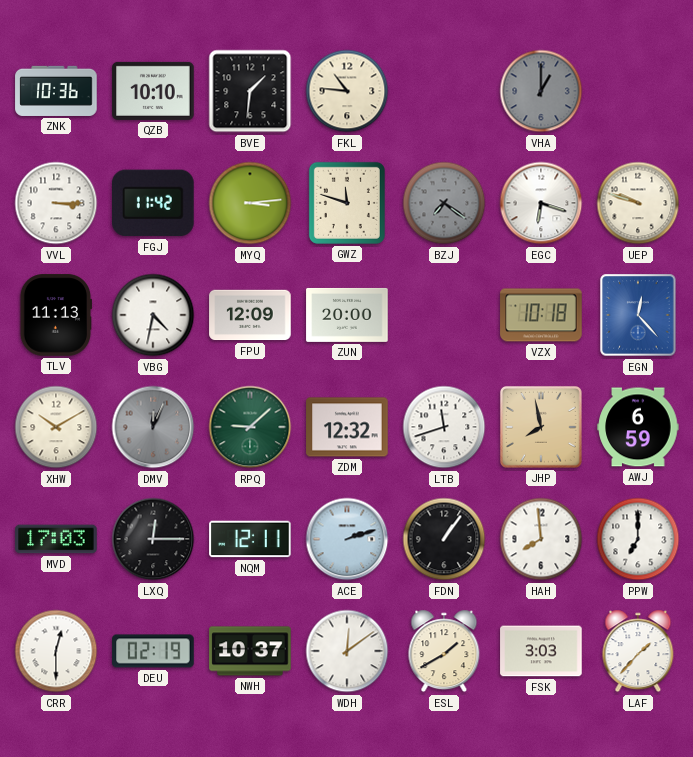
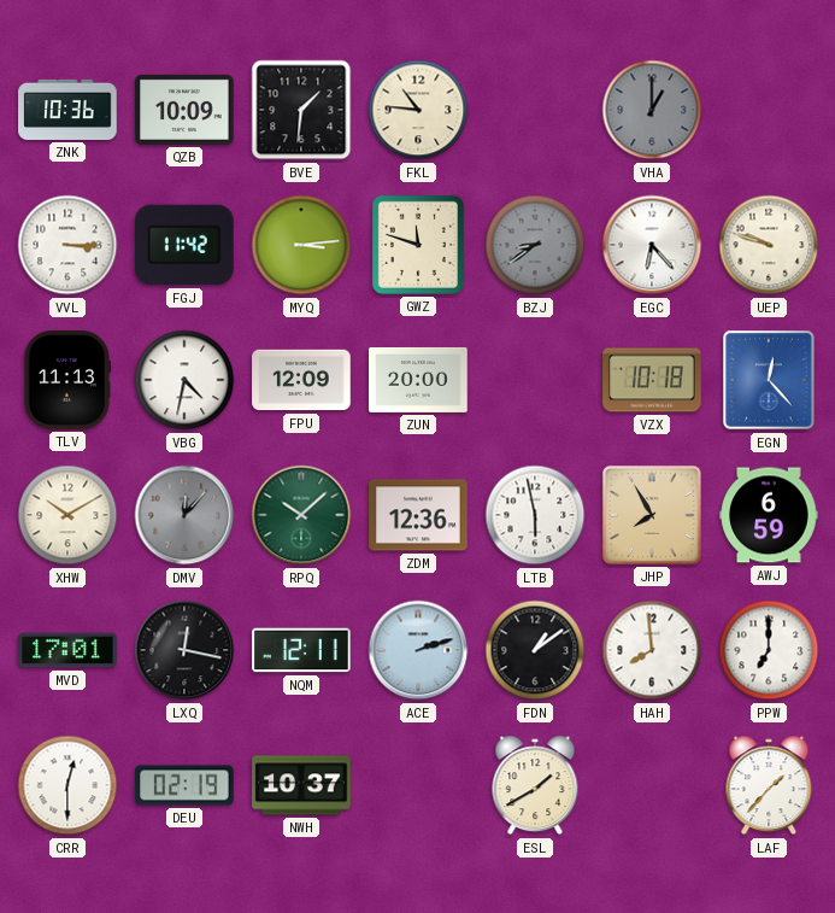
QZB: 10:10 -> 10:09
BZJ: 7:21 -> 8:39
EGC: 6:18 -> 6:23
DMV: 12:04 -> 12:07
RPQ: 9:08 -> 10:08
ZDM: 12:32 -> 12:36
LTB: 11:42 -> 5:58
JHP: 7:58 -> 7:55
MVD: 17:03 -> 17:01
LXQ: 12:15 -> 12:17
FDN: 1:06 -> 1:09
WDH: 12:09 -> none
FSK: 3:03 -> none
